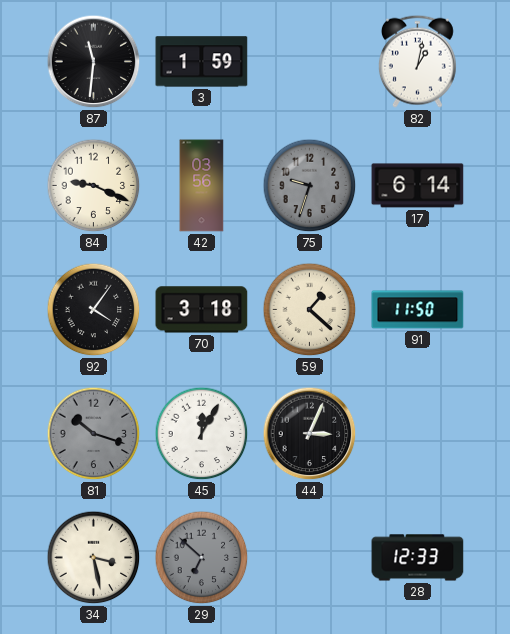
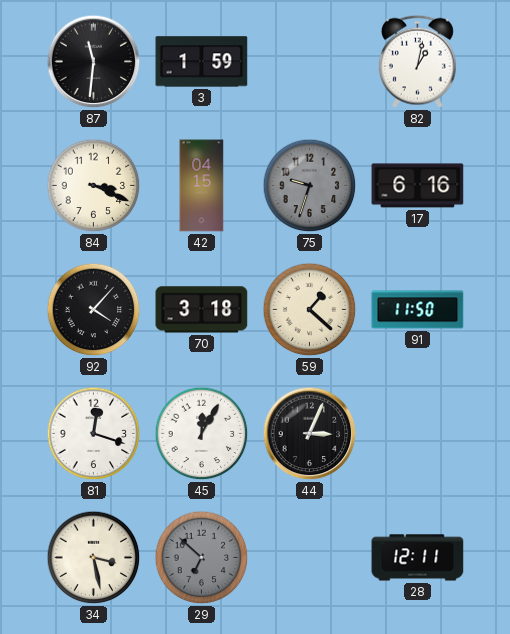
84: 9:19 -> 3:19
42: 03:56 -> 04:15
17: 6:14 -> 6:16
92: 4:06 -> 4:07
81: 10:18 -> 12:18
81 dial: grey -> white
28: 12:33 -> 12:11
